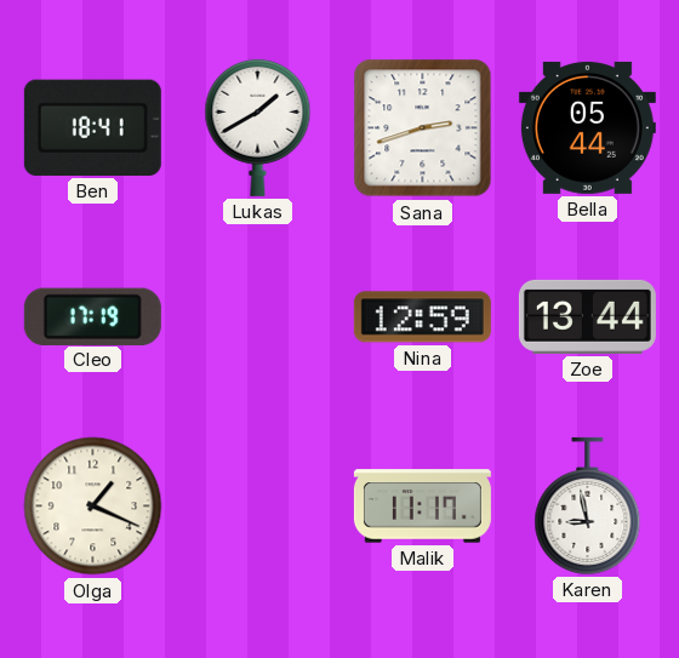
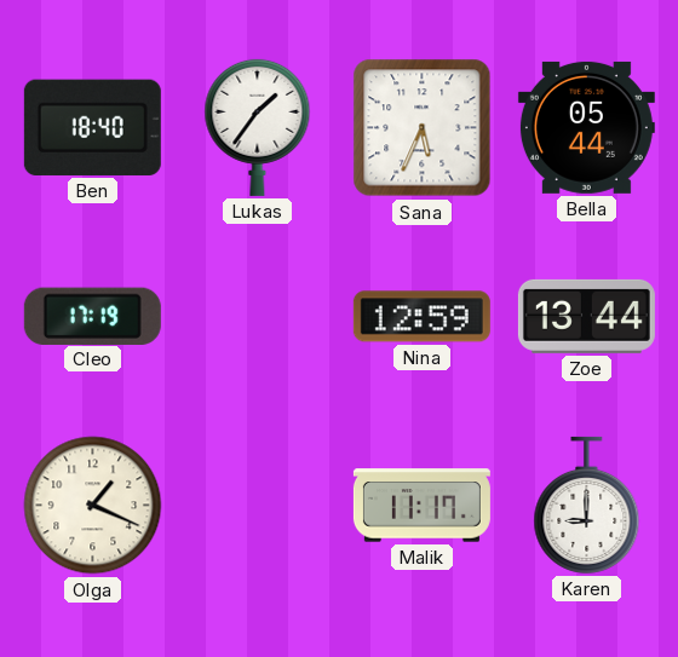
Ben: 18:41 -> 18:40
Lukas: 1:40 -> 1:36
Sana: 2:42 -> 5:34
Karen: 8:58 -> 9:00
